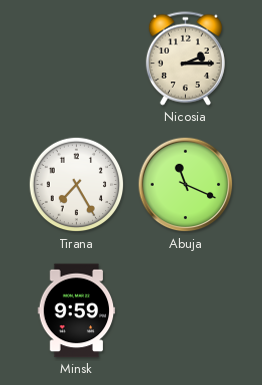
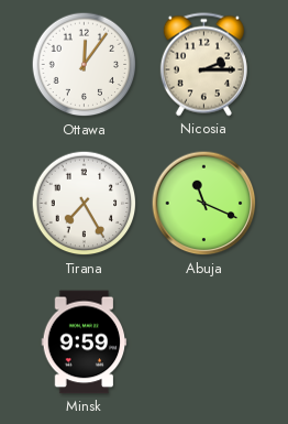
Ottawa: none -> 12:06
